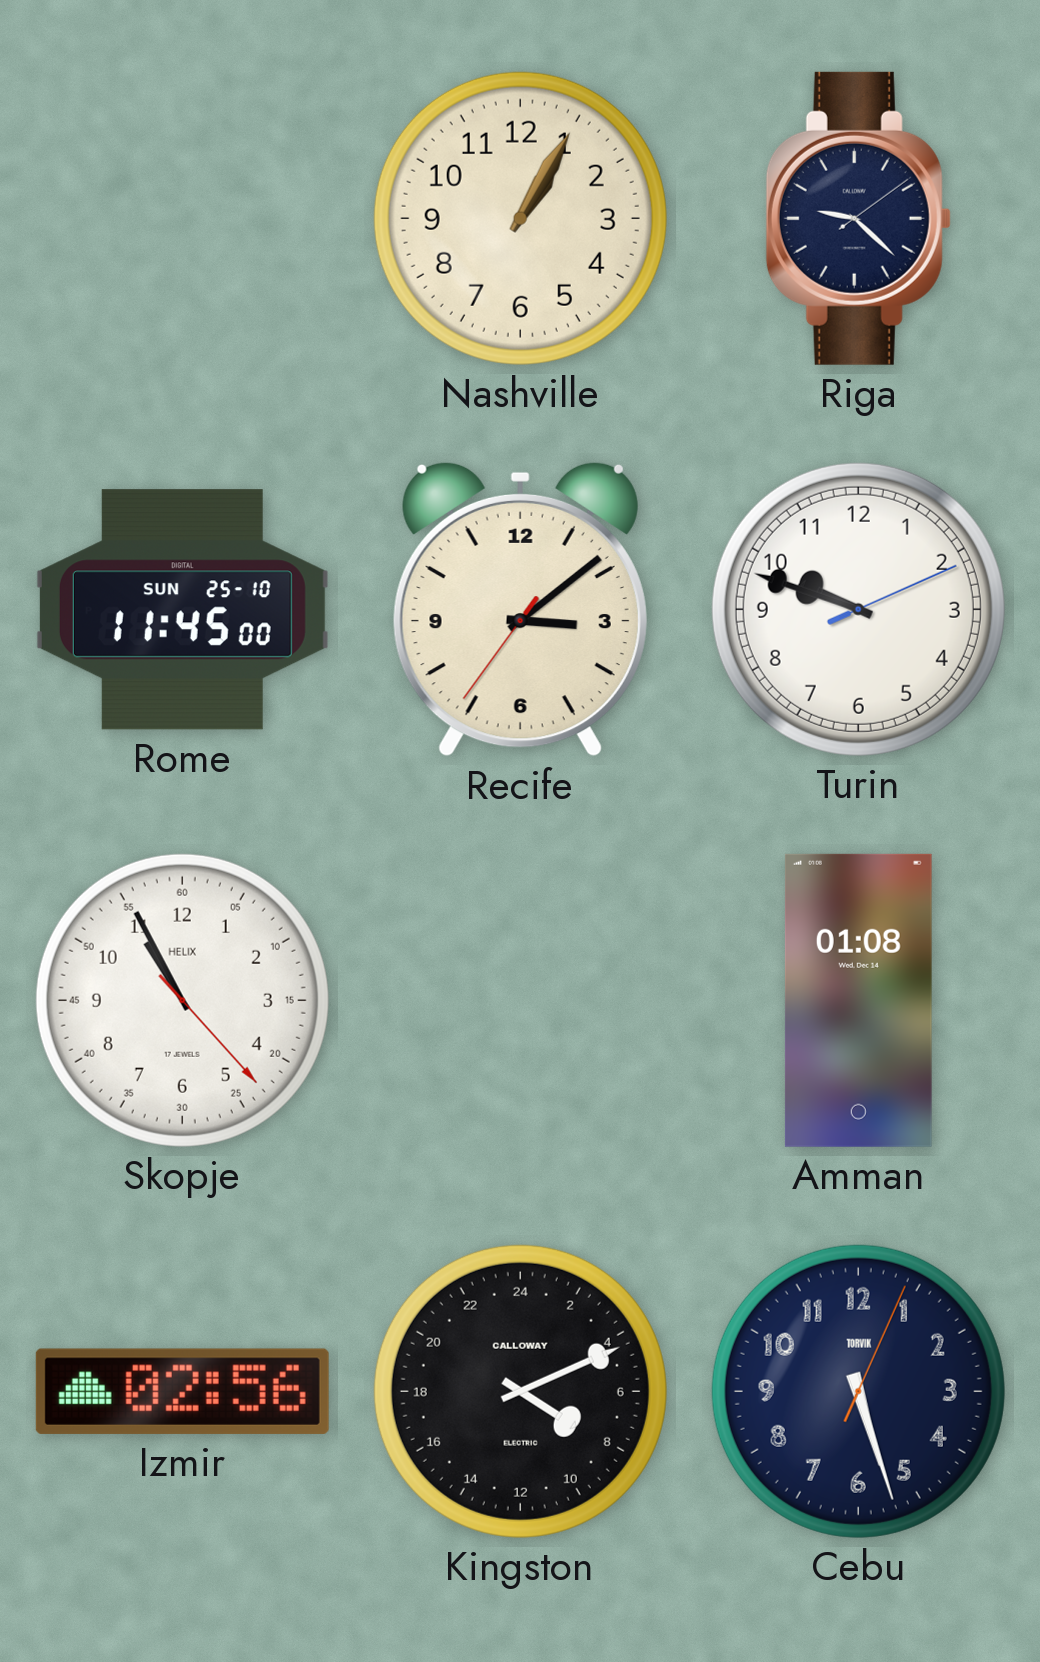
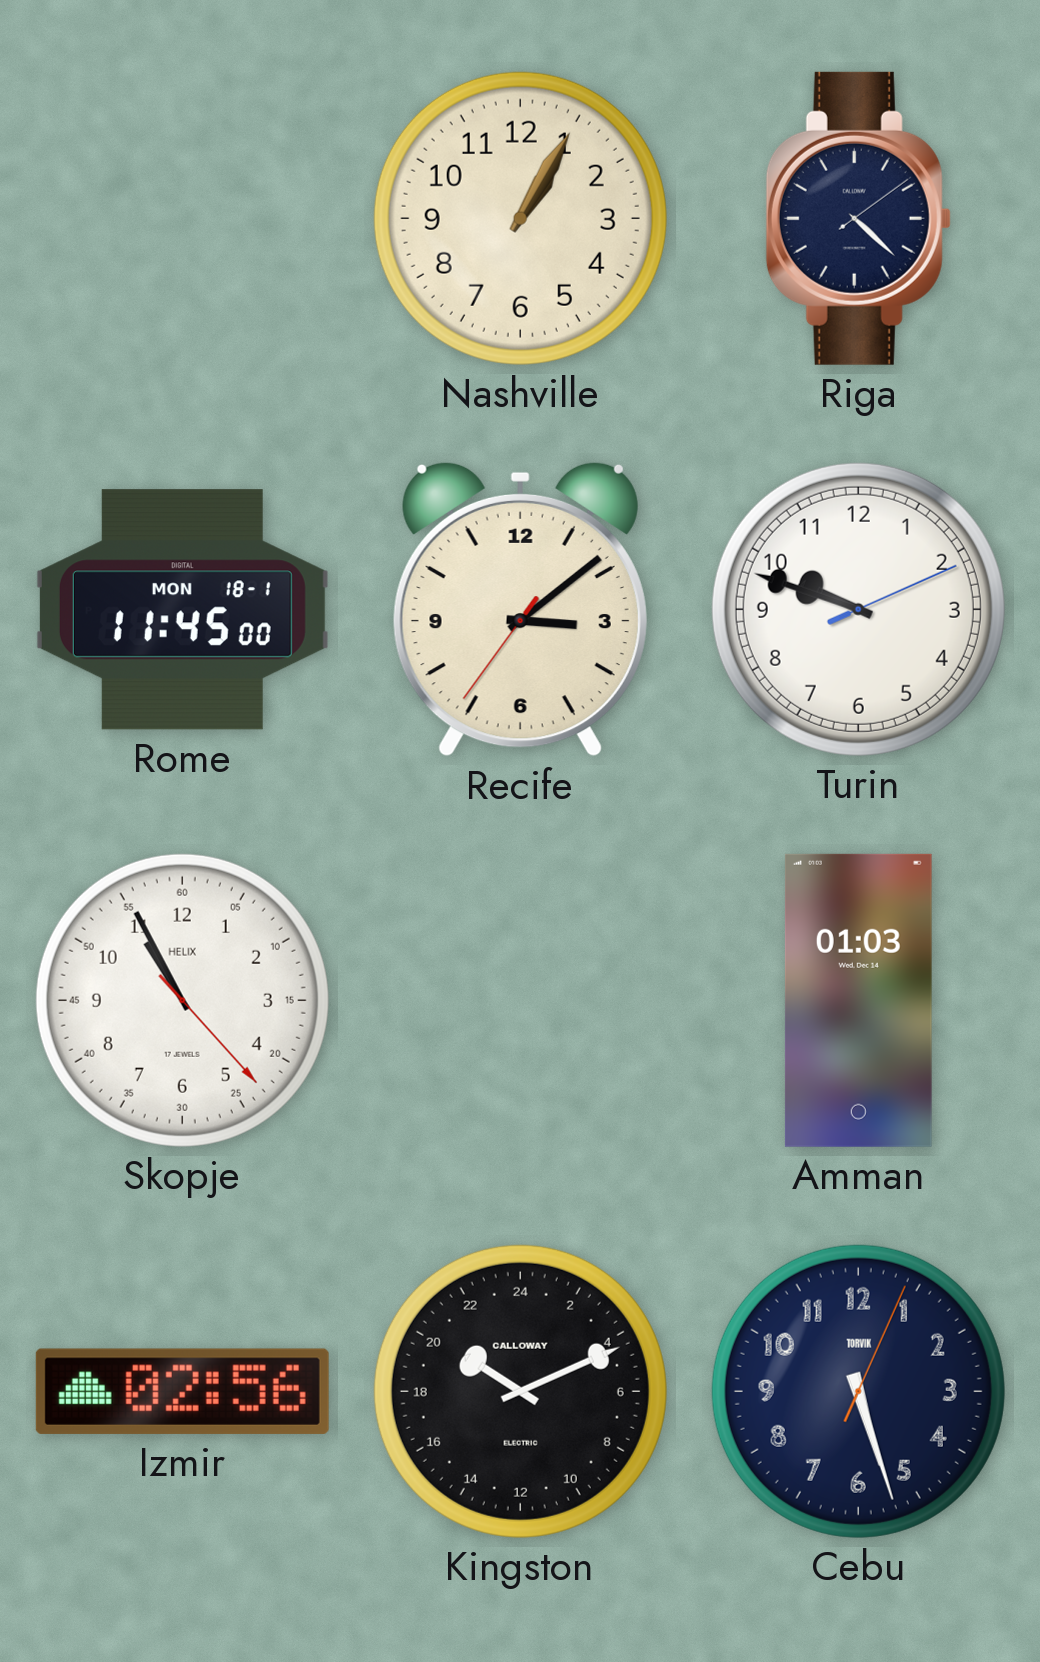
Riga: 9:22 -> 4:22
Rome date: SUN 25-10 -> MON 18-1
Amman: 01:08 -> 01:03
Kingston: 8:11 -> 20:11
